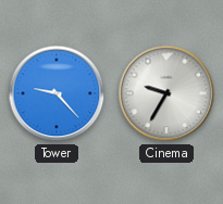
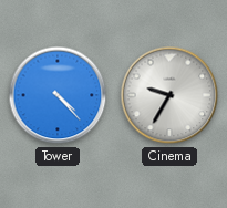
Tower: 9:23 -> 4:23
